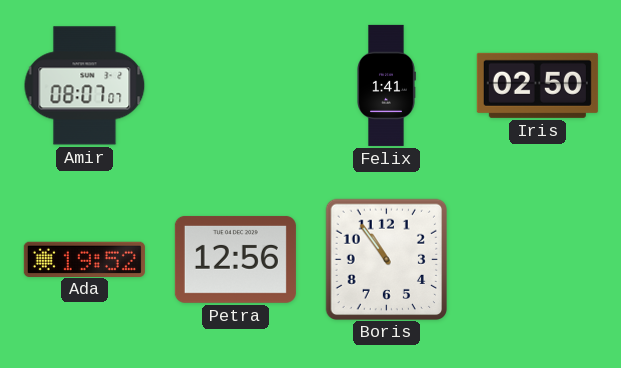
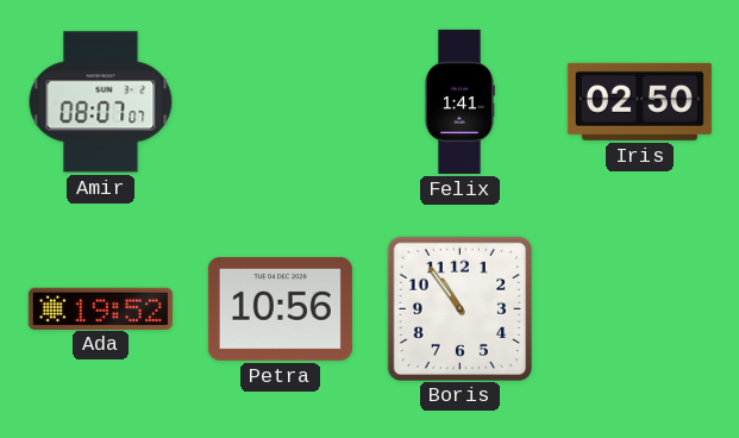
Petra: 12:56 -> 10:56
